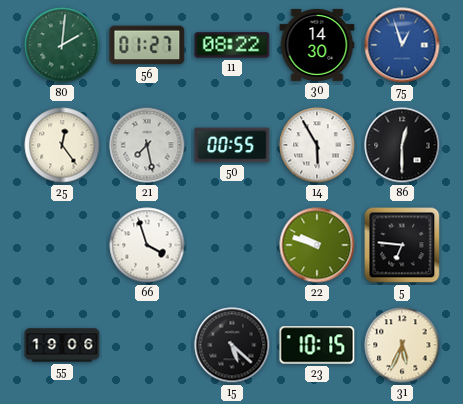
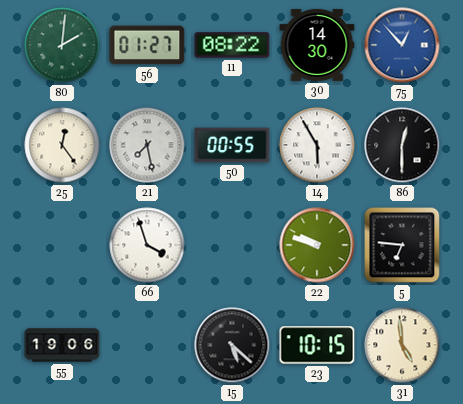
75: 12:57 -> 12:53
31: 5:34 -> 4:59
